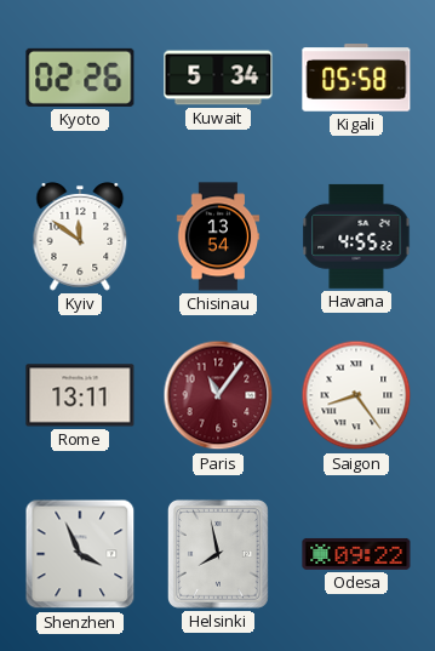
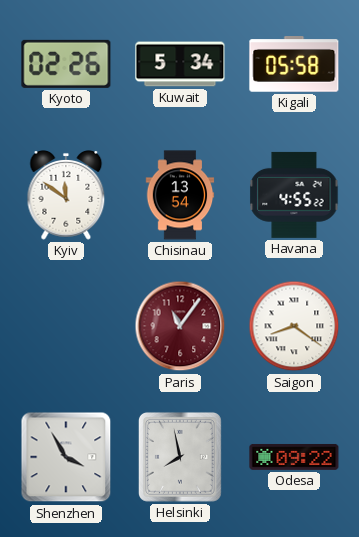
Rome: 13:11 -> none
Saigon: 8:24 -> 8:21
Shenzhen: 3:56 -> 3:55
